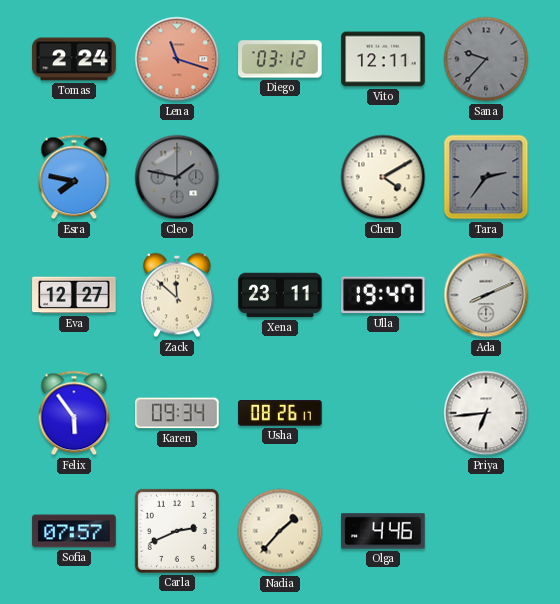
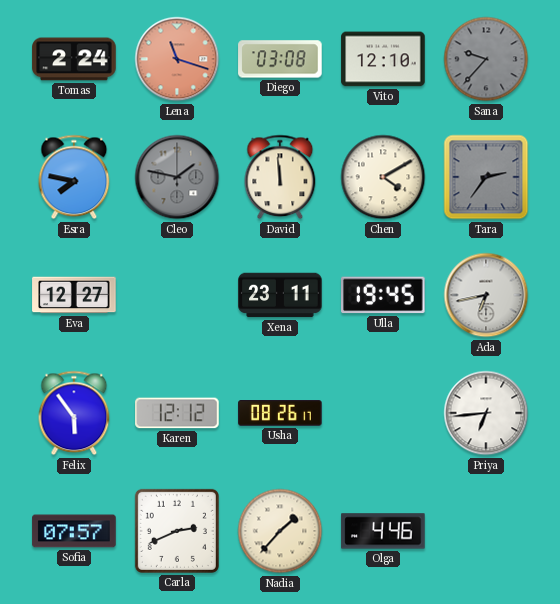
Diego: 03:12 -> 03:08
Vito: 12:11 -> 12:10
David: none -> 11:59
Zack: 11:52 -> none
Ulla: 19:47 -> 19:45
Ada: 8:11 -> 6:43
Karen: 09:34 -> 12:12
